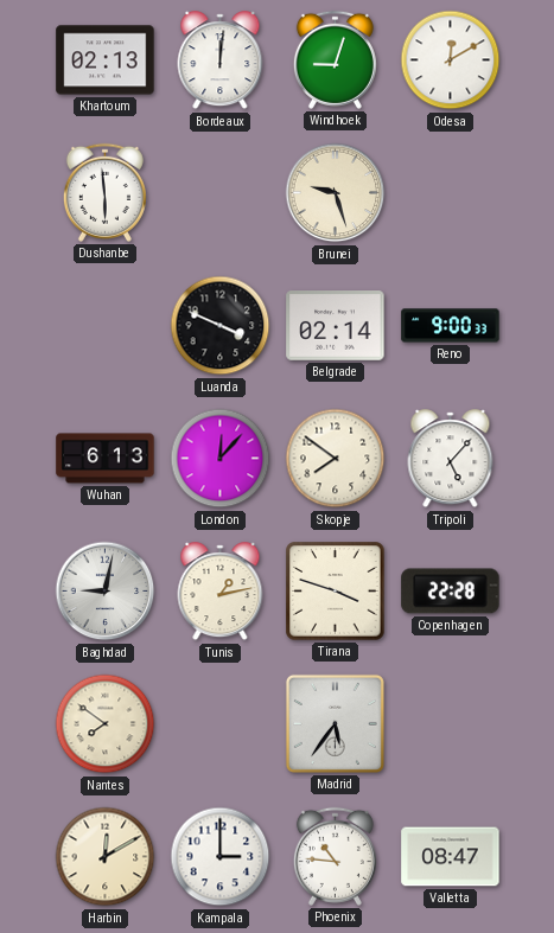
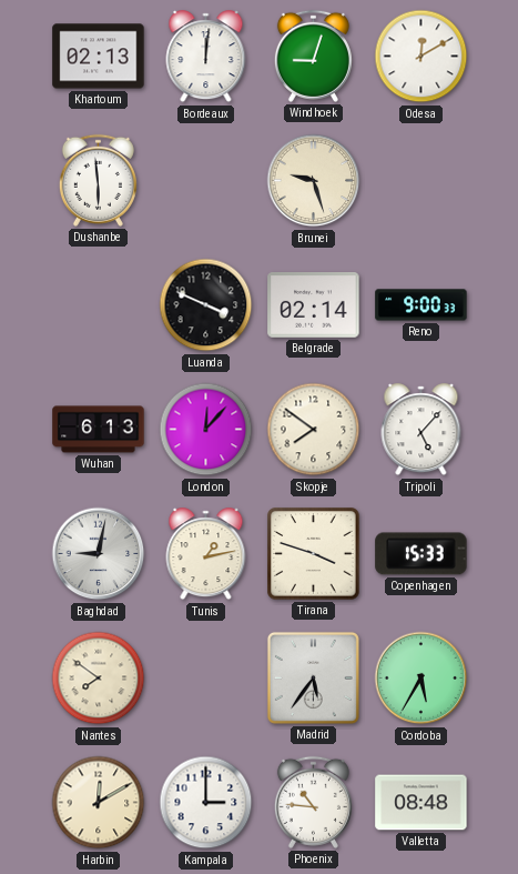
Copenhagen: 22:28 -> 15:33
Cordoba: none -> 5:35
Valletta: 08:47 -> 08:48
